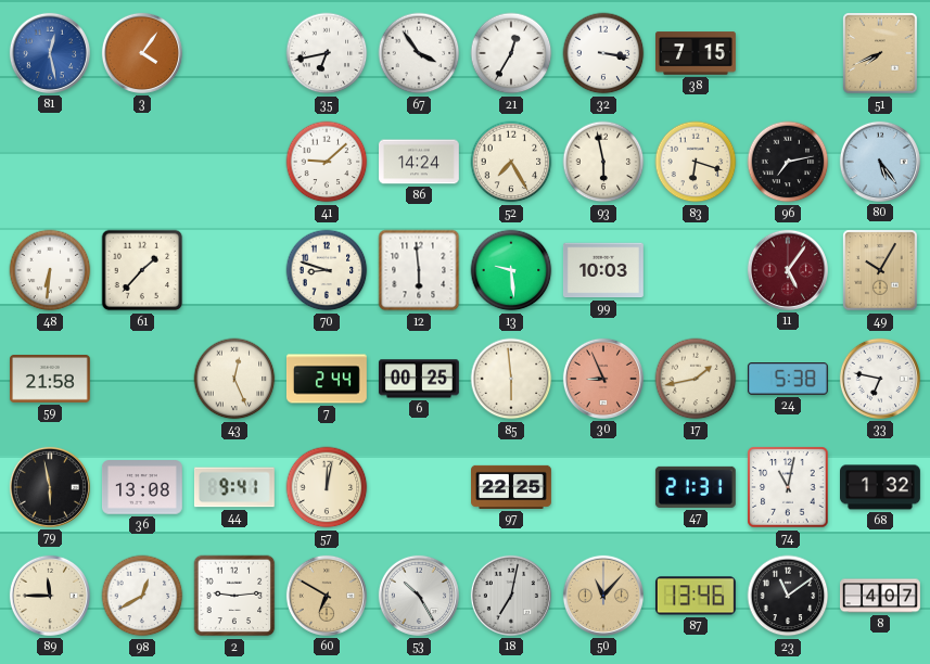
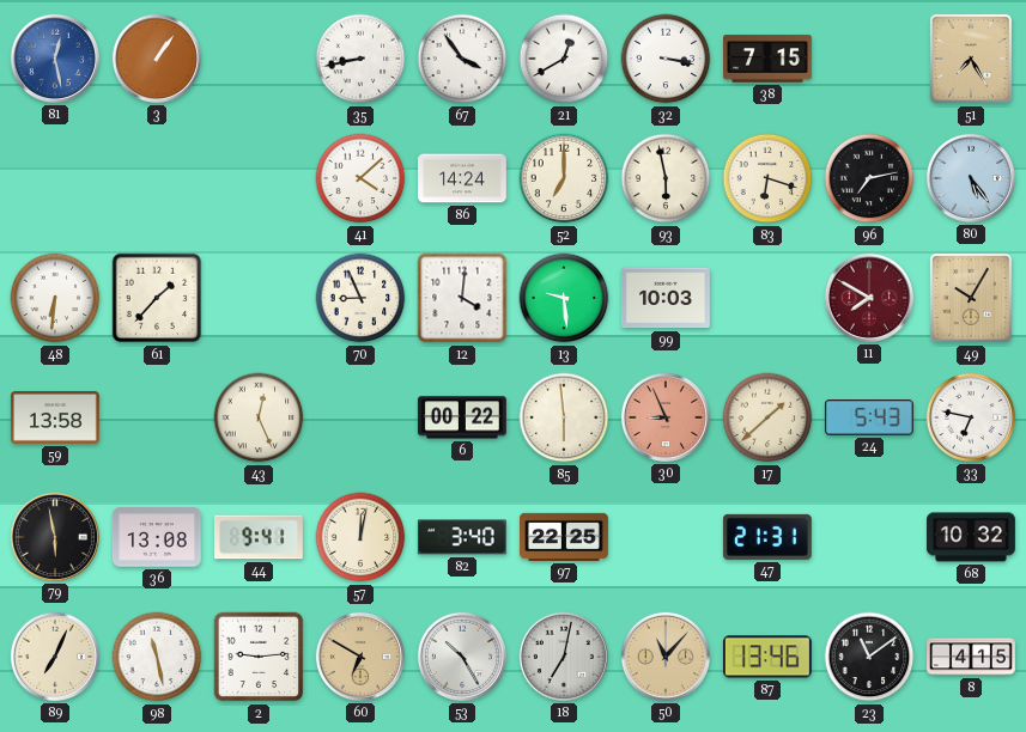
3: 4:06 -> 1:06
35: 6:43 -> 8:43
21: 12:35 -> 12:40
51: 7:41 -> 7:25
41: 9:08 -> 4:08
52: 7:25 -> 7:00
70: 8:48 -> 8:56
12: 5:59 -> 4:01
11: 5:06 -> 7:50
59: 21:58 -> 13:58
7: 2:44 -> none
6: 00:25 -> 00:22
17: 1:43 -> 1:38
24: 5:38 -> 5:43
82: none -> 3:40
74: 11:02 -> none
68: 1:32 -> 10:32
89: 11:45 -> 7:04
98: 12:40 -> 11:28
8: 4:07 -> 4:15
